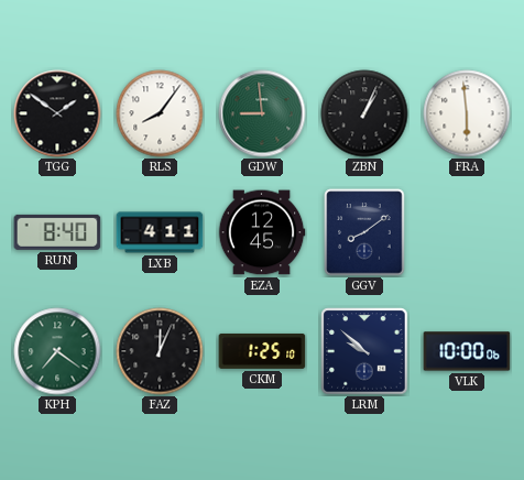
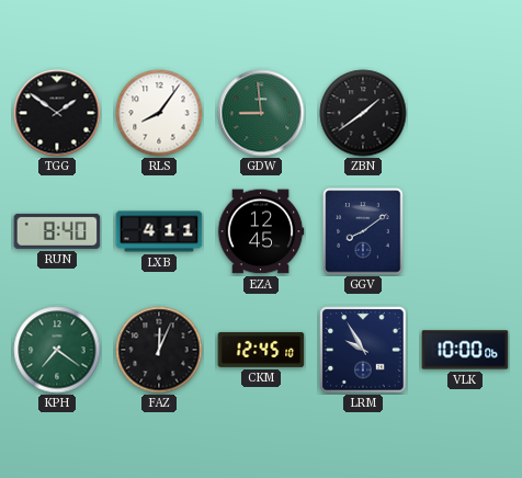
ZBN: 1:04 -> 1:39
FRA: 5:59 -> none
CKM: 1:25 -> 12:45
LRM: 9:52 -> 9:55
